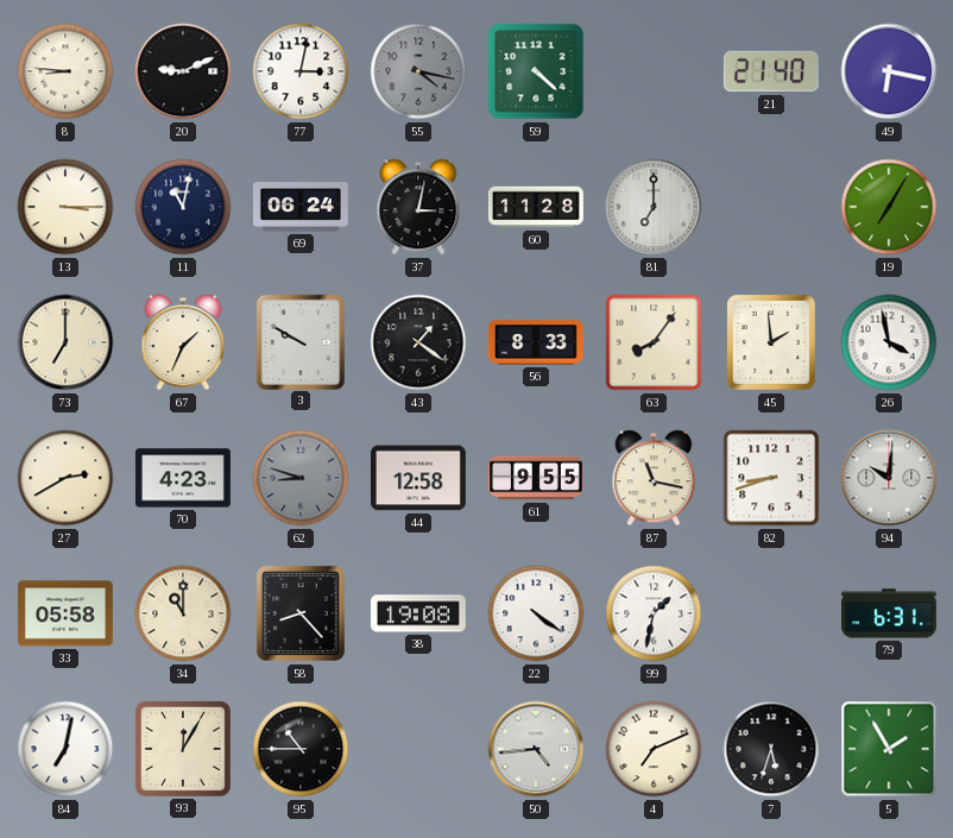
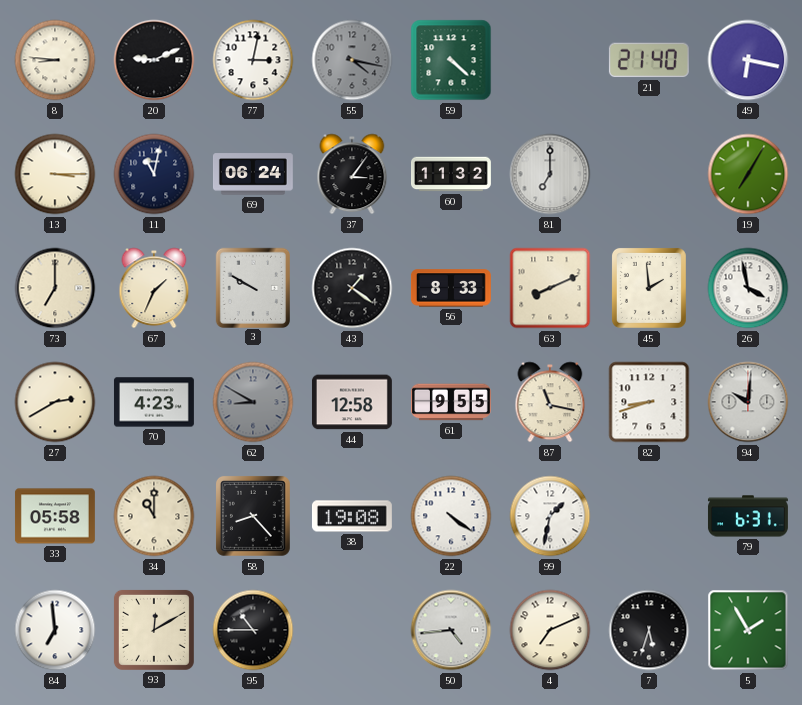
37: 3:02 -> 3:06
60: 11:28 -> 11:32
63: 8:06 -> 8:11
62: 8:48 -> 8:50
84: 7:02 -> 6:59
93: 12:05 -> 12:10
